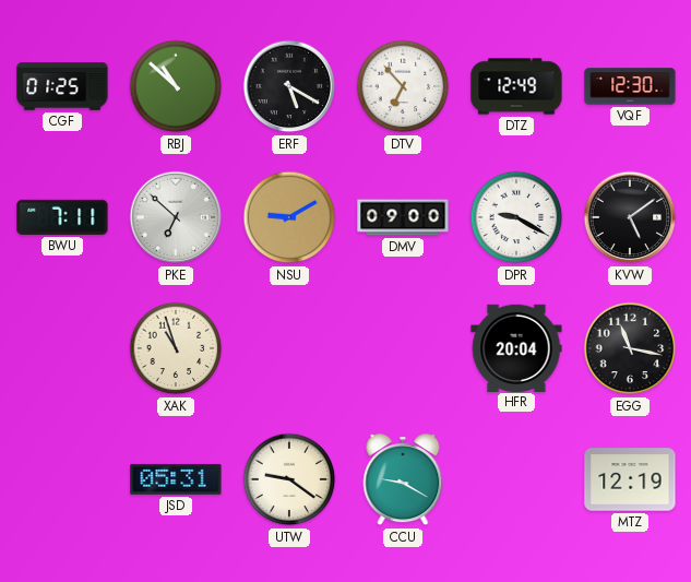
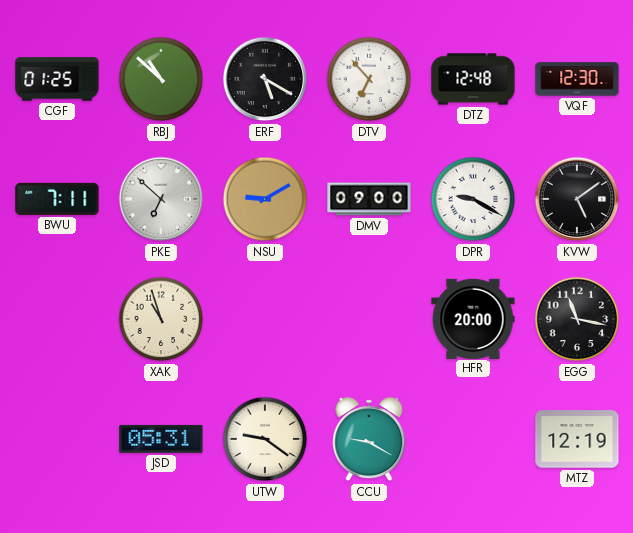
DTZ: 12:49 -> 12:48
HFR: 20:04 -> 20:00
